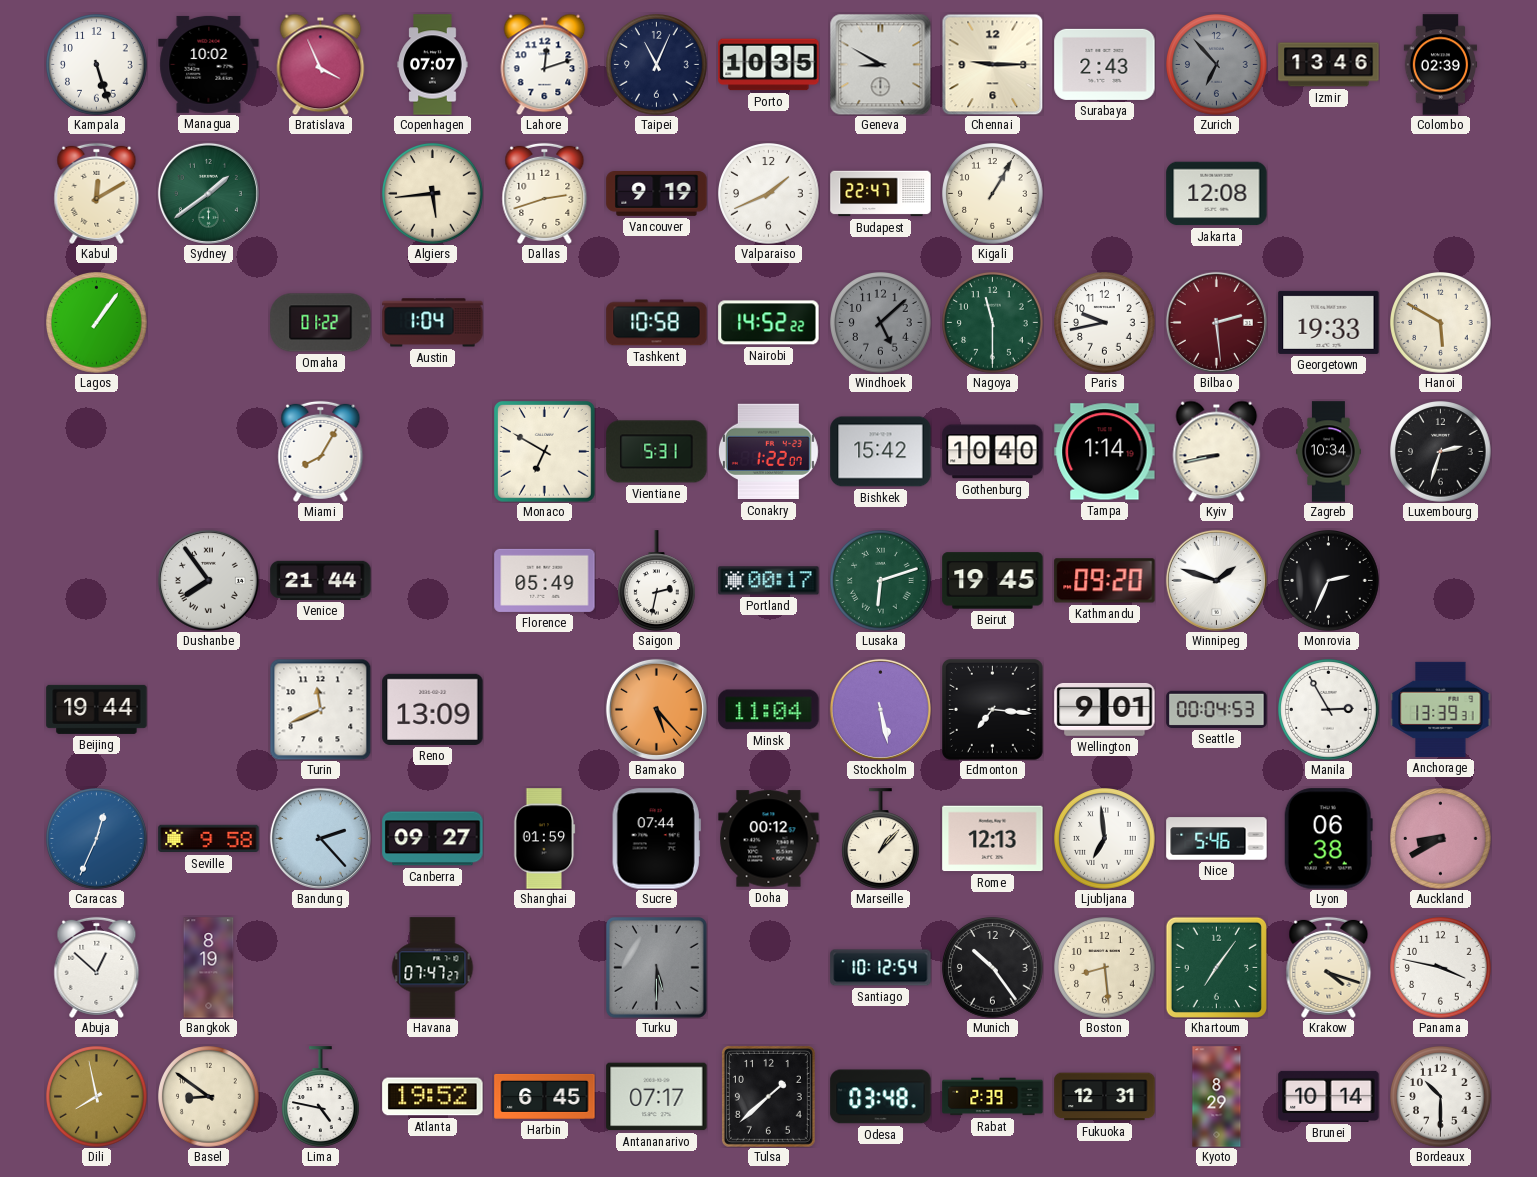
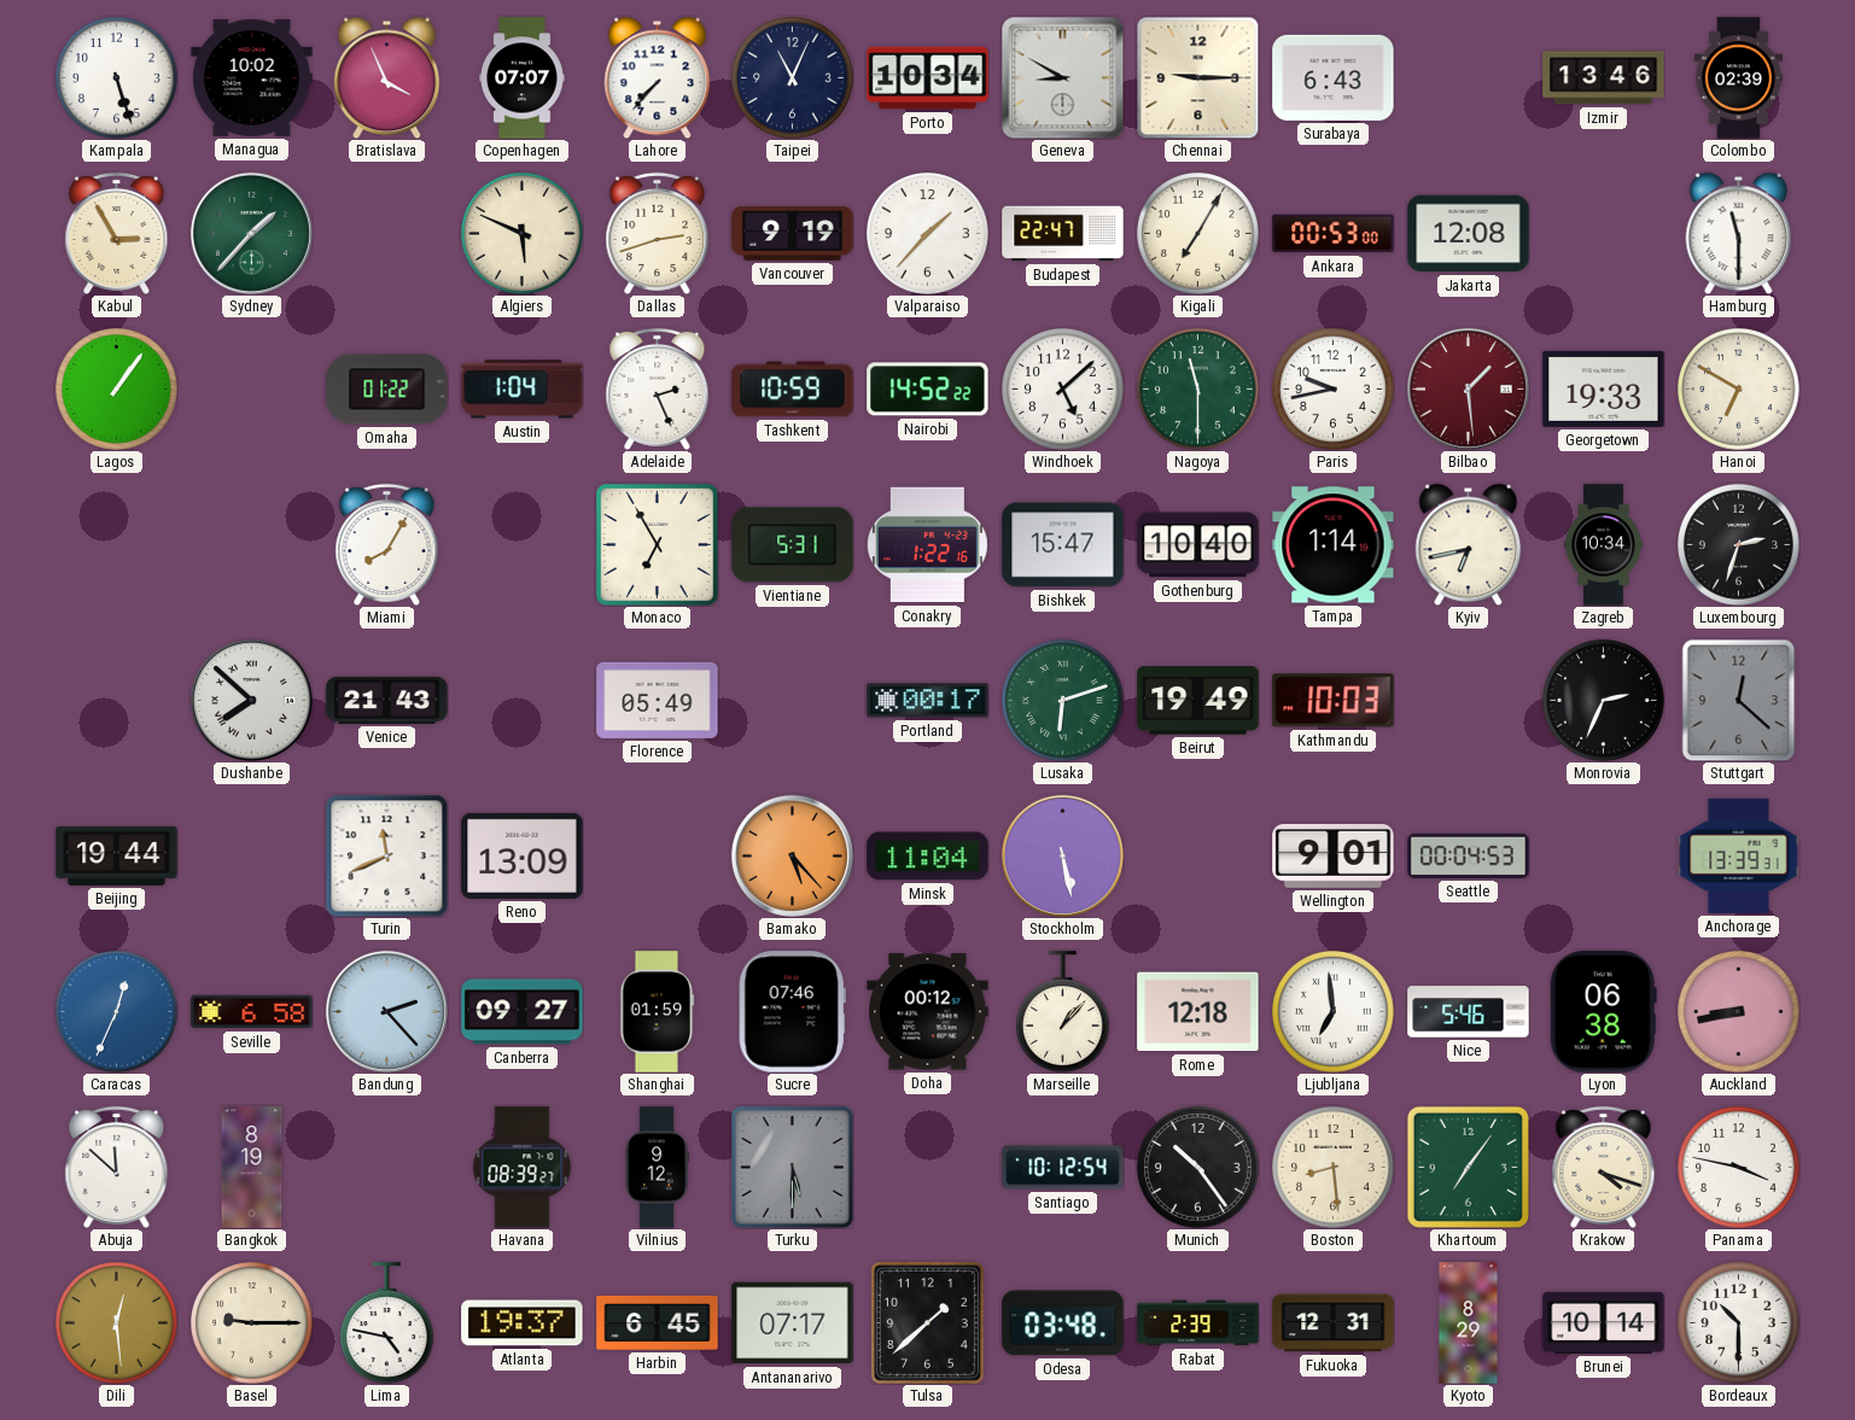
Lahore: 12:12 -> 7:37
Porto: 10:35 -> 10:34
Surabaya: 2:43 -> 6:43
Zurich: 6:53 -> none
Kabul: 12:10 -> 2:55
Sydney: 1:39 -> 1:37
Algiers: 5:44 -> 5:49
Valparaiso: 1:41 -> 1:37
Kigali: 1:05 -> 7:05
Ankara: none -> 00:53
Hamburg: none -> 11:30
Adelaide: none -> 2:26
Tashkent: 10:58 -> 10:59
Windhoek dial: grey -> white
Bilbao: 2:29 -> 1:29
Hanoi: 5:50 -> 6:50
Monaco: 6:50 -> 6:55
Conakry: 1:22:07 -> 1:22:16
Bishkek: 15:42 -> 15:47
Kyiv: 8:43 -> 6:43
Dushanbe: 7:54 -> 7:52
Venice: 21:44 -> 21:43
Saigon: 2:32 -> none
Beirut: 19:45 -> 19:49
Kathmandu: 09:20 -> 10:03
Winnipeg: 1:48 -> none
Stuttgart: none -> 12:22
Edmonton: 7:16 -> none
Manila: 2:55 -> none
Seville: 9:58 -> 6:58
Sucre: 07:44 -> 07:46
Rome: 12:13 -> 12:18
Auckland: 8:40 -> 8:43
Abuja: 12:52 -> 11:52
Havana: 07:47 -> 08:39
Vilnius: none -> 9:12
Dili: 7:58 -> 12:29
Basel: 8:51 -> 9:15
Atlanta: 19:52 -> 19:37
